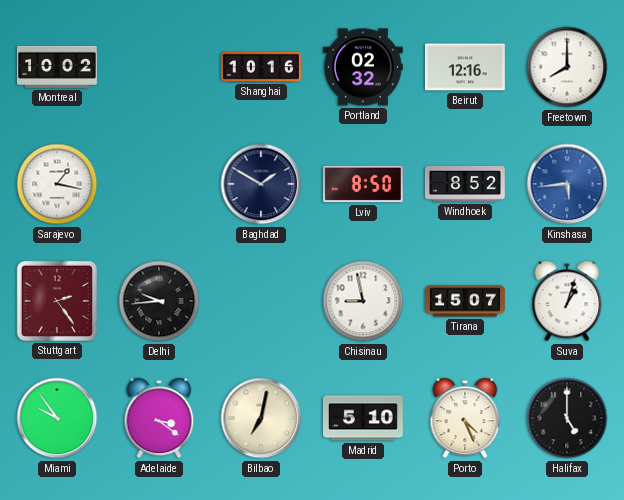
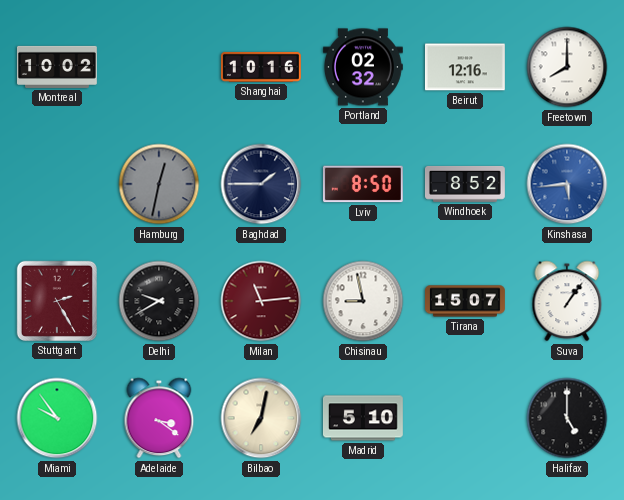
Sarajevo: 1:17 -> none
Hamburg: none -> 12:32
Baghdad: 1:50 -> 1:45
Stuttgart: 2:24 -> 2:25
Delhi: 9:44 -> 9:40
Milan: none -> 11:14
Suva: 1:03 -> 1:06
Porto: 4:26 -> none
